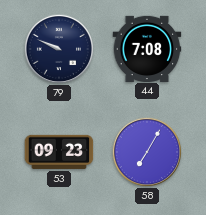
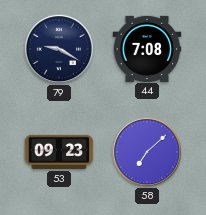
79: 9:49 -> 9:20
58: 7:05 -> 7:08
